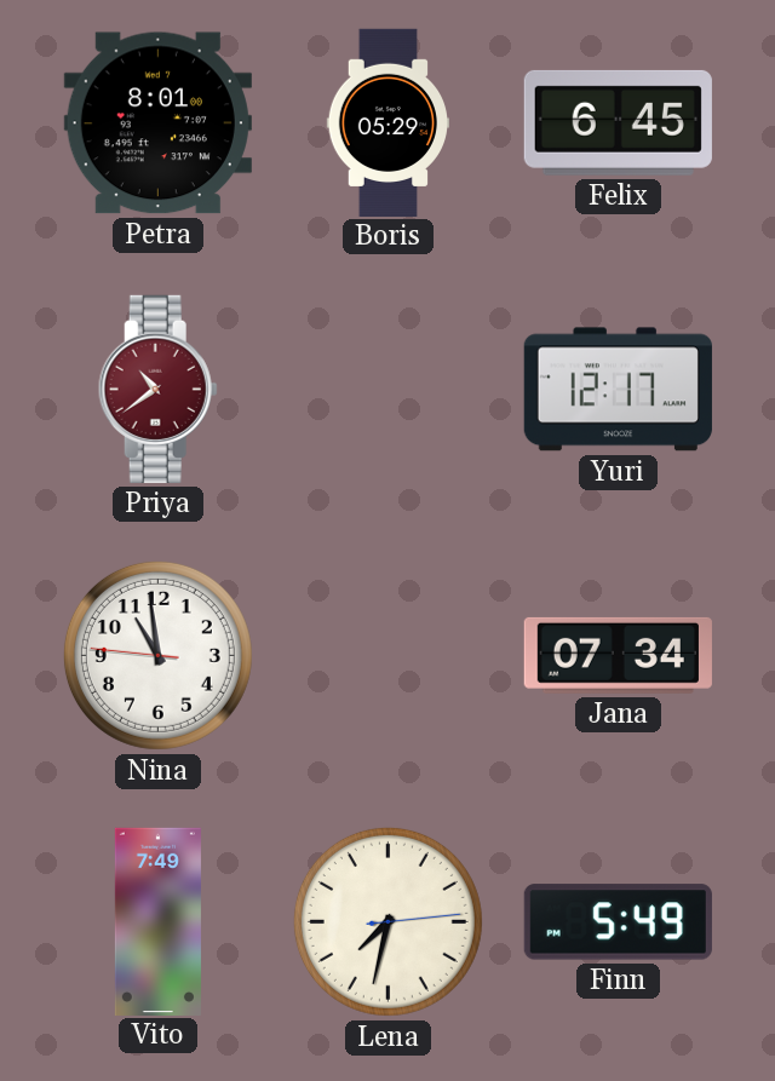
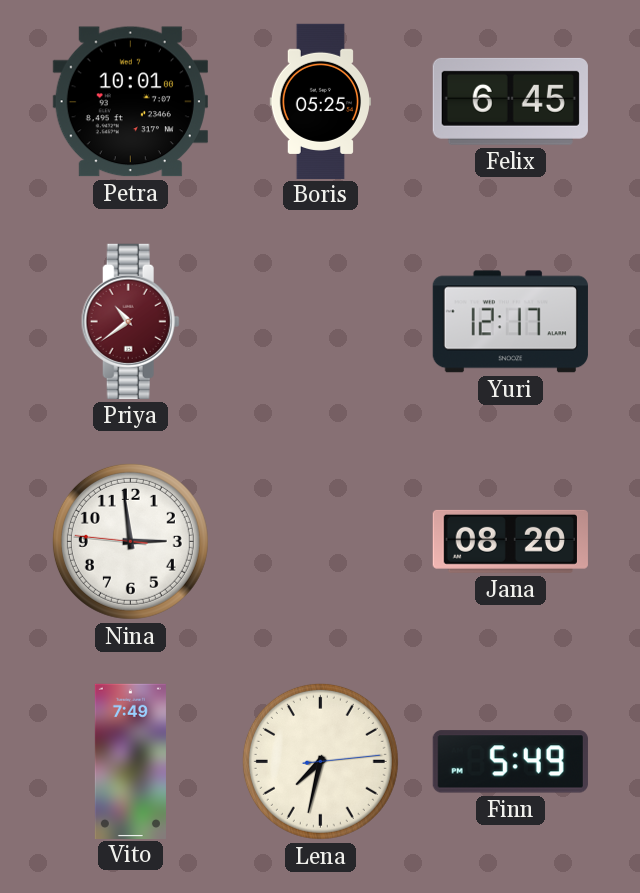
Petra: 8:01 -> 10:01
Boris: 05:29 -> 05:25
Nina: 10:58 -> 2:58
Jana: 07:34 -> 08:20
